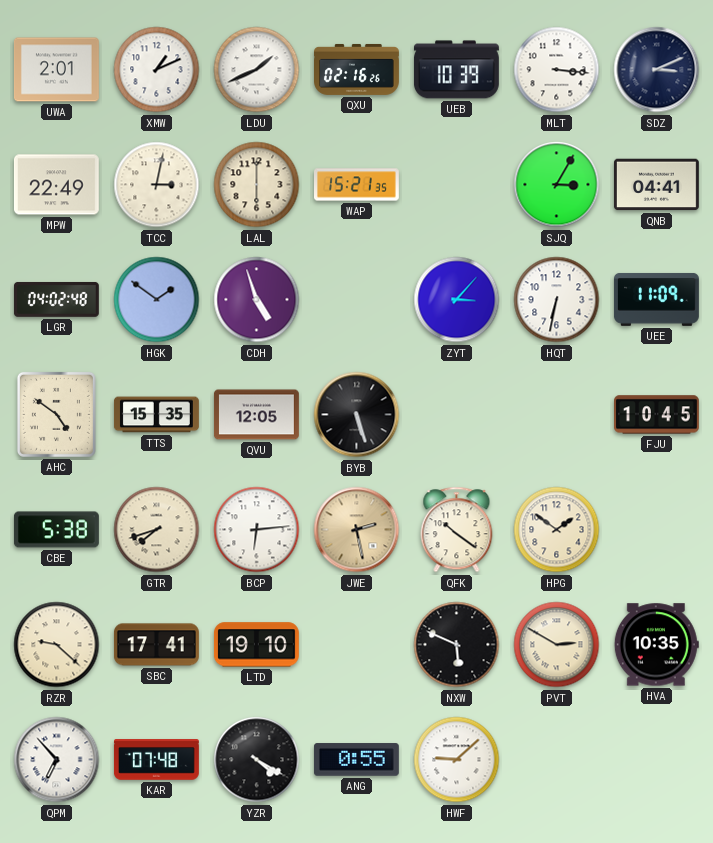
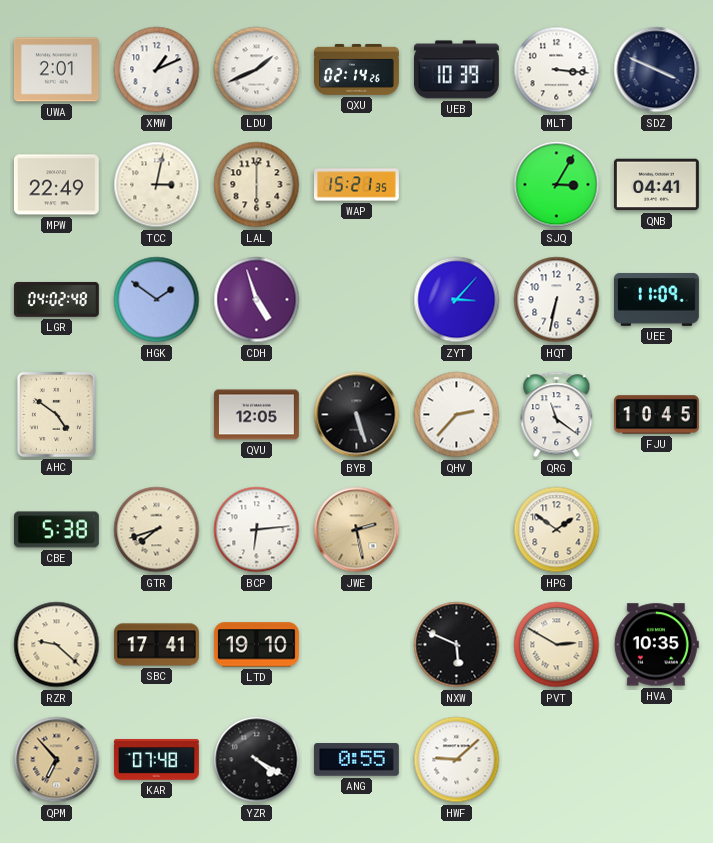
QXU: 02:16 -> 02:14
SDZ: 3:11 -> 3:49
TTS: 15:35 -> none
QHV: none -> 2:37
QRG: none -> 11:21
QFK: 10:21 -> none
QPM dial: white -> champagne
